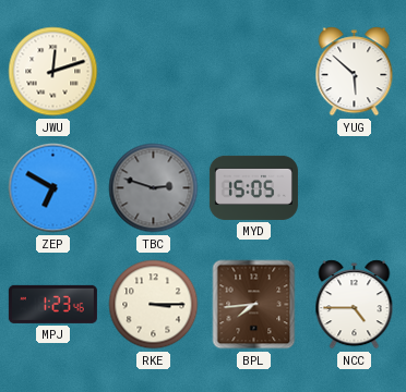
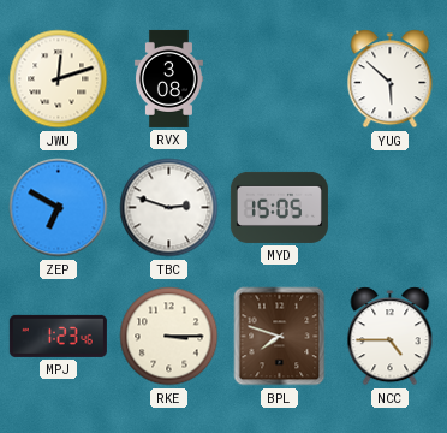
RVX: none -> 3:08
TBC dial: grey -> white
BPL: 7:44 -> 7:48
